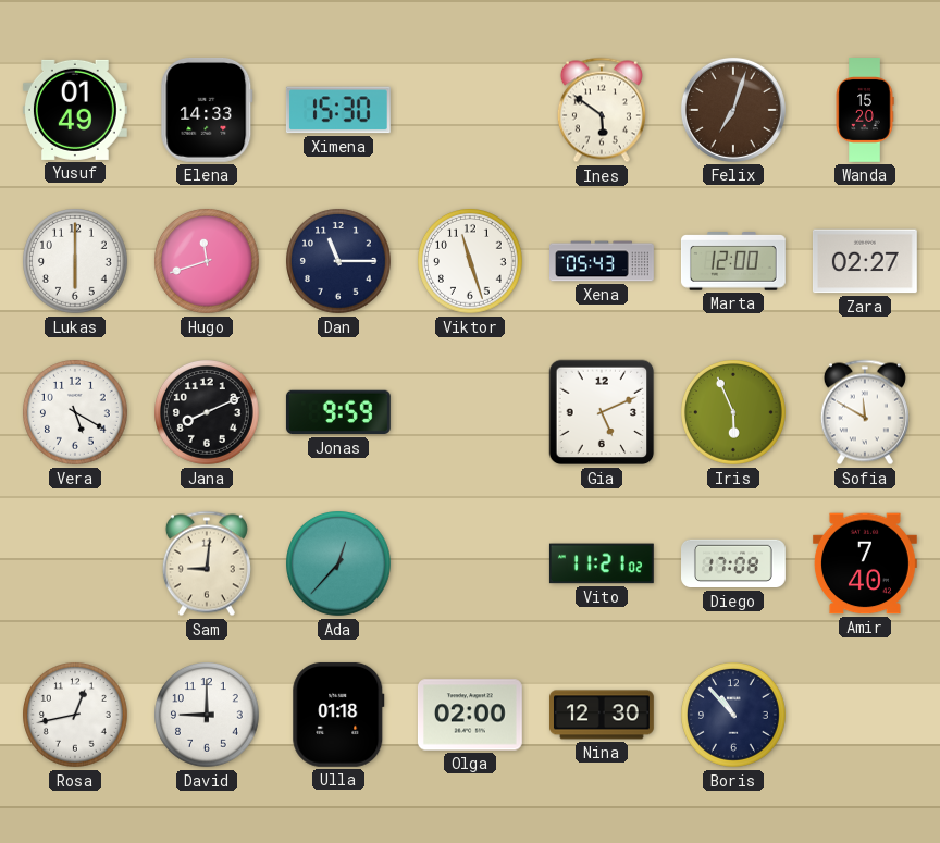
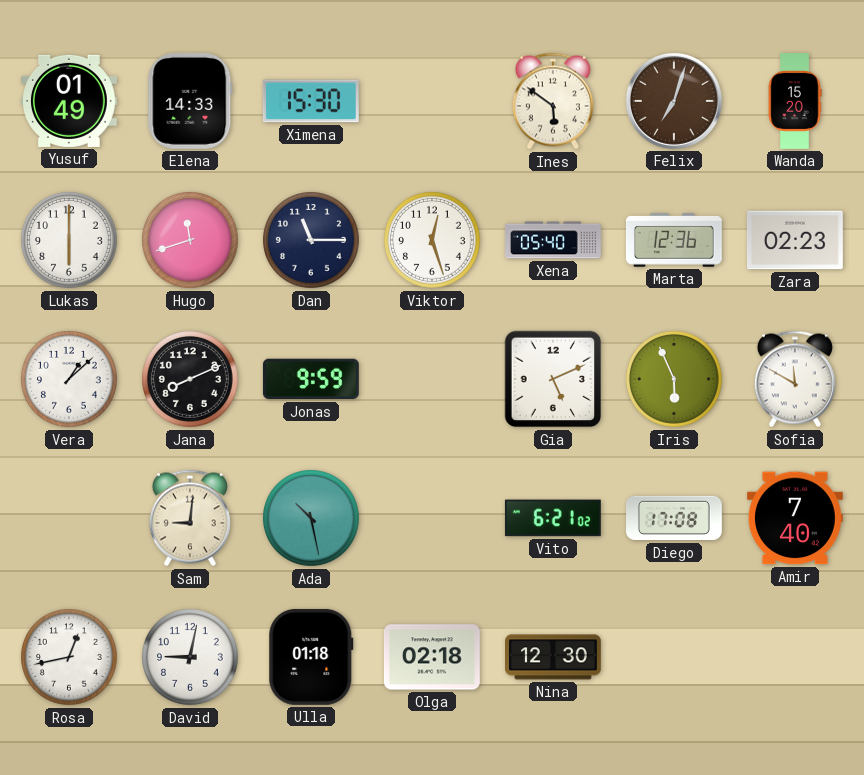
Viktor: 11:27 -> 12:27
Xena: 05:43 -> 05:40
Marta: 12:00 -> 12:36
Zara: 02:27 -> 02:23
Vera: 5:20 -> 1:08
Ada: 12:37 -> 10:28
Vito: 11:21 -> 6:21
David: 9:00 -> 9:02
Olga: 02:00 -> 02:18
Boris: 10:53 -> none
